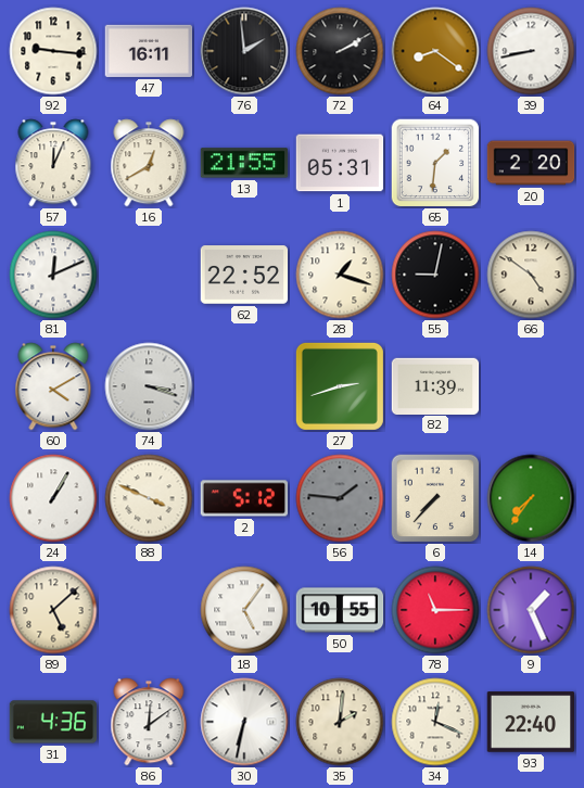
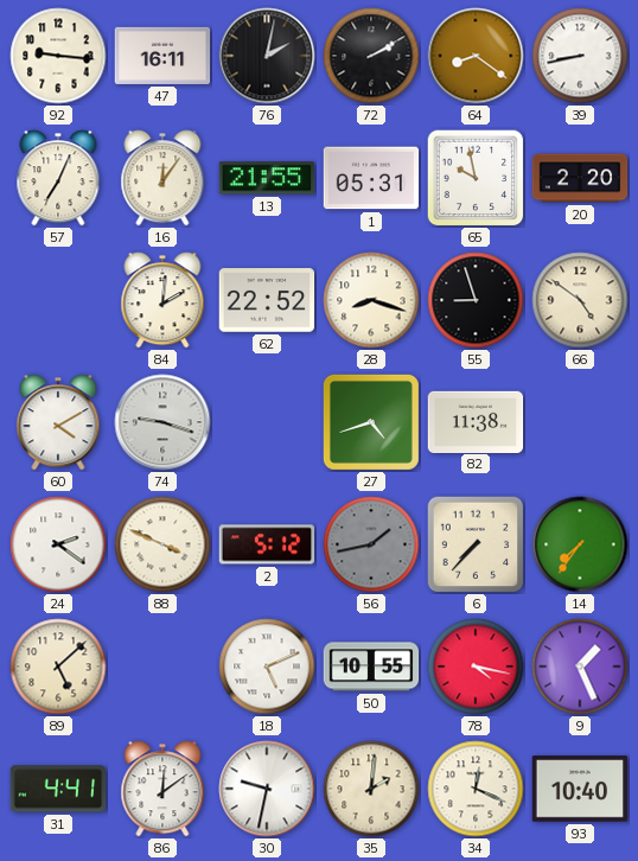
76: 1:59 -> 2:02
57: 12:04 -> 7:04
16: 12:40 -> 12:06
65: 1:31 -> 9:58
81: 12:11 -> none
84: none -> 2:01
28: 1:18 -> 8:18
55: 9:02 -> 8:57
74: 3:18 -> 9:18
27: 2:42 -> 4:42
82: 11:39 -> 11:38
24: 1:05 -> 2:21
56: 1:46 -> 1:43
18: 5:06 -> 5:11
78: 11:15 -> 4:17
31: 4:36 -> 4:41
30: 6:32 -> 9:32
93: 22:40 -> 10:40
